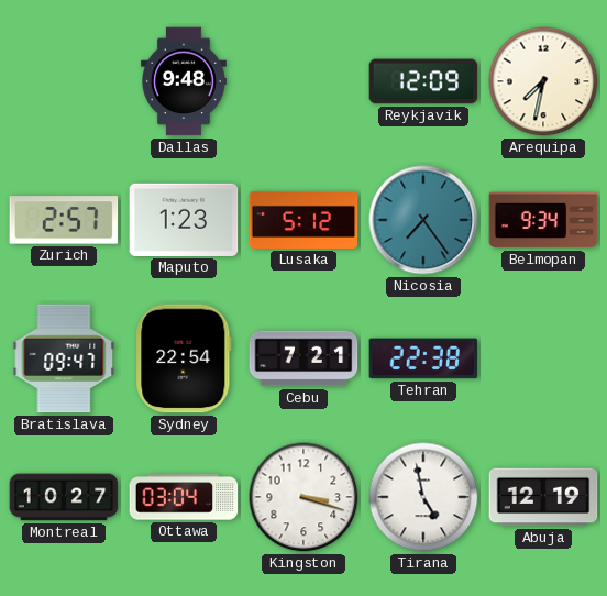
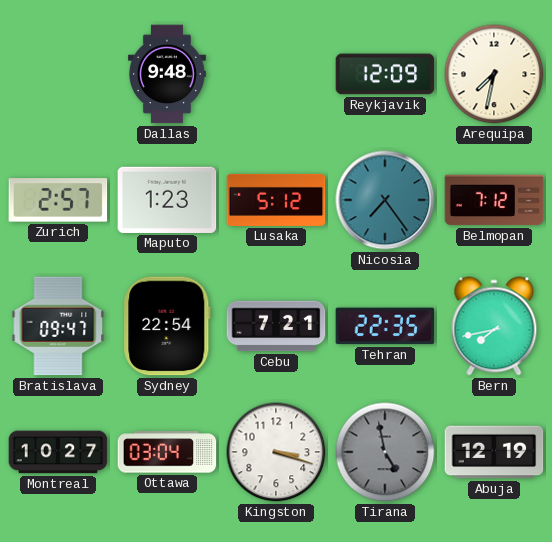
Belmopan: 9:34 -> 7:12
Tehran: 22:38 -> 22:35
Bern: none -> 7:43
Tirana dial: white -> grey
